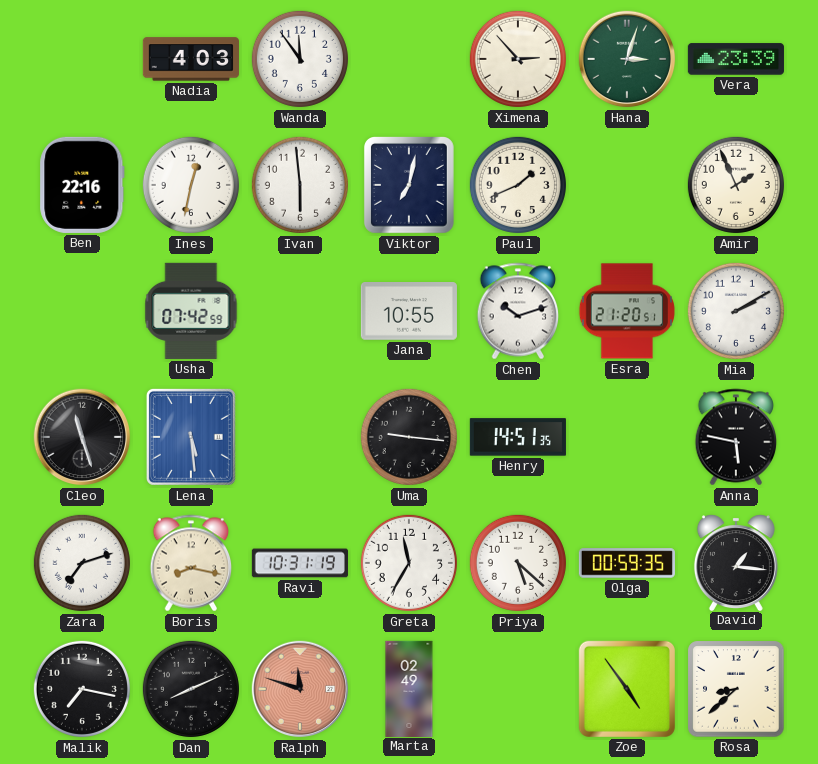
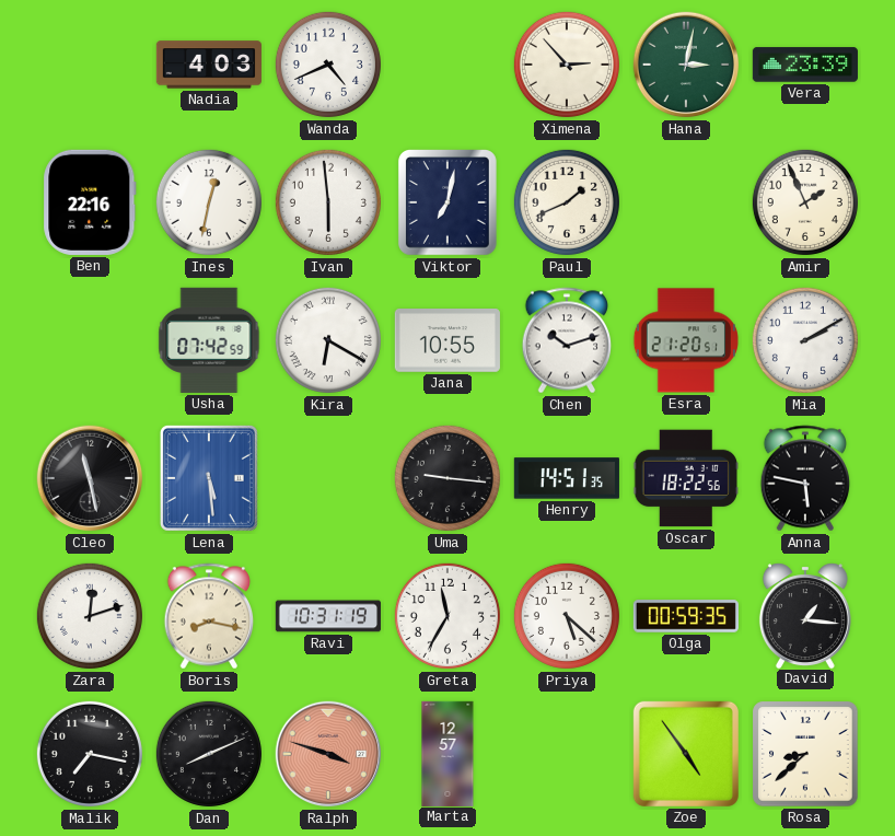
Wanda: 11:54 -> 4:41
Hana: 3:03 -> 3:02
Kira: none -> 6:20
Cleo: 11:27 -> 11:28
Oscar: none -> 18:22
Zara: 7:12 -> 12:12
Ralph: 11:48 -> 3:48
Marta: 02:49 -> 12:57
